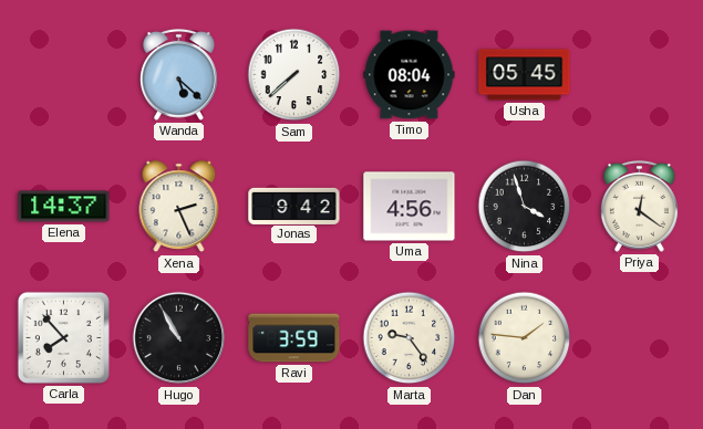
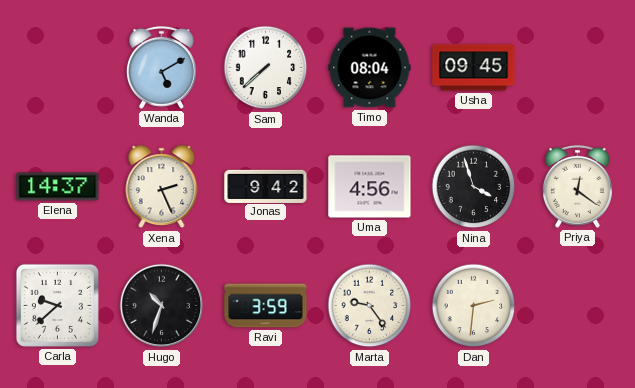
Wanda: 5:22 -> 5:10
Usha: 05:45 -> 09:45
Carla: 7:53 -> 9:38
Hugo: 10:55 -> 10:33
Dan: 1:46 -> 2:31
